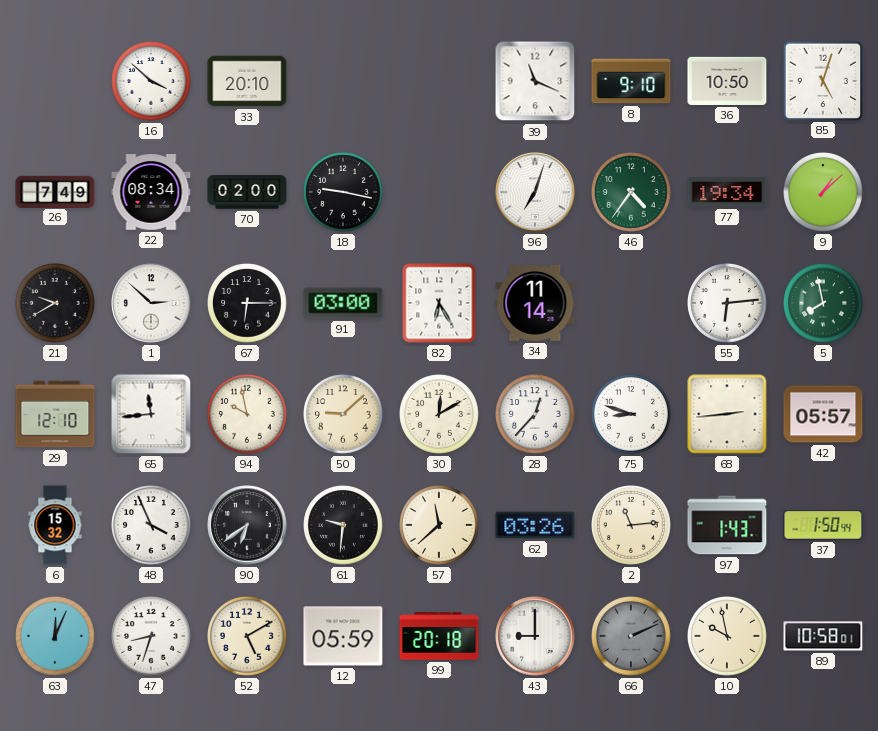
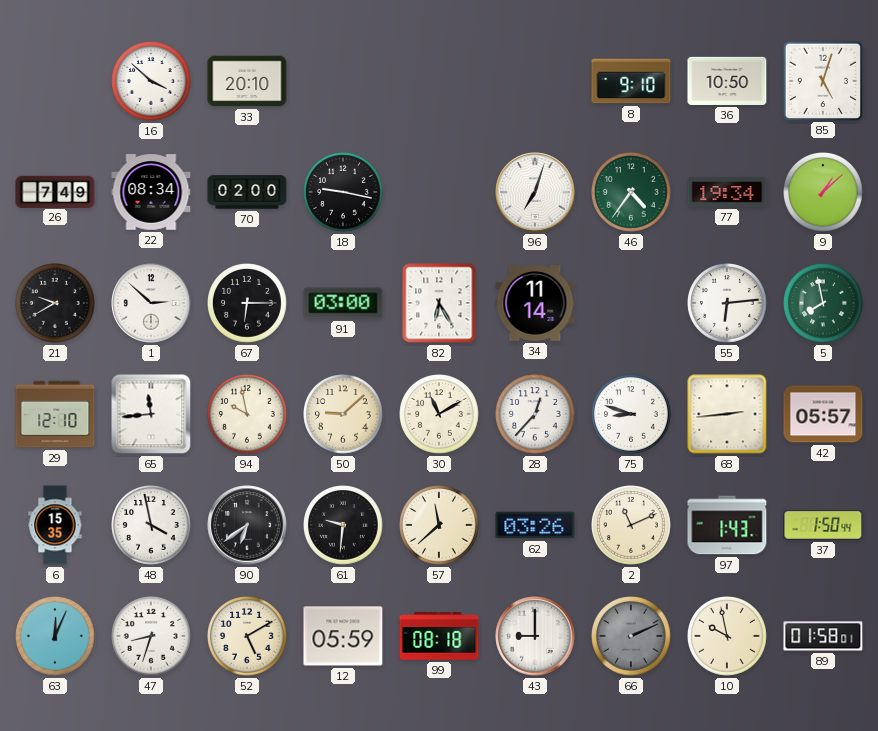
39: 11:19 -> none
30: 12:10 -> 11:10
6: 15:32 -> 15:35
48: 3:56 -> 3:58
2: 11:14 -> 11:11
99: 20:18 -> 08:18
89: 10:58 -> 01:58
